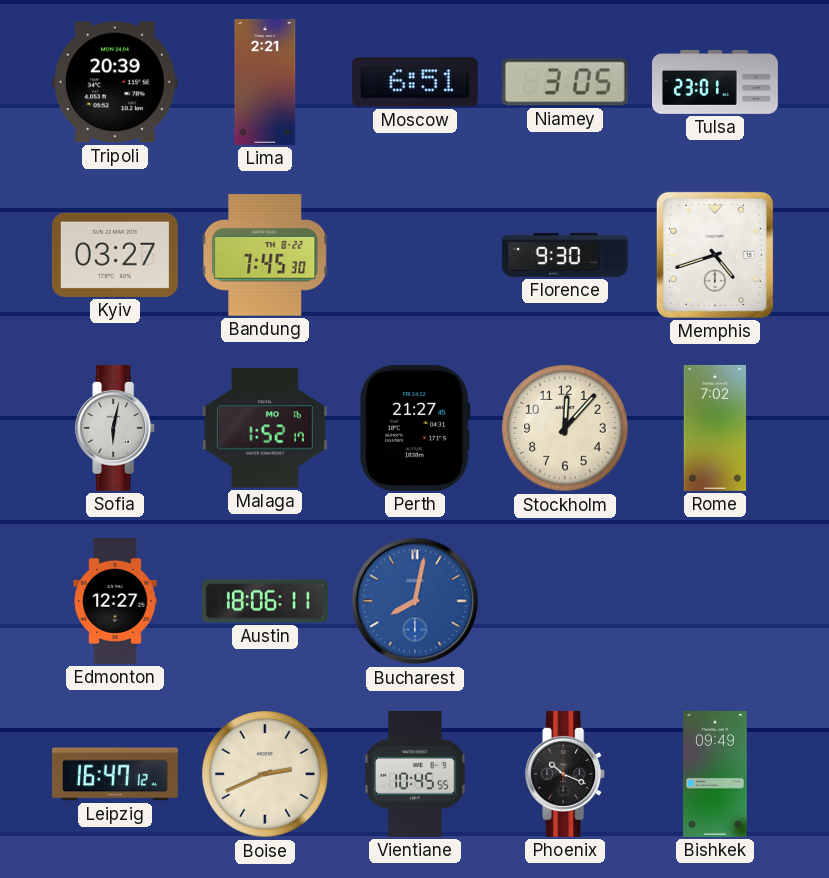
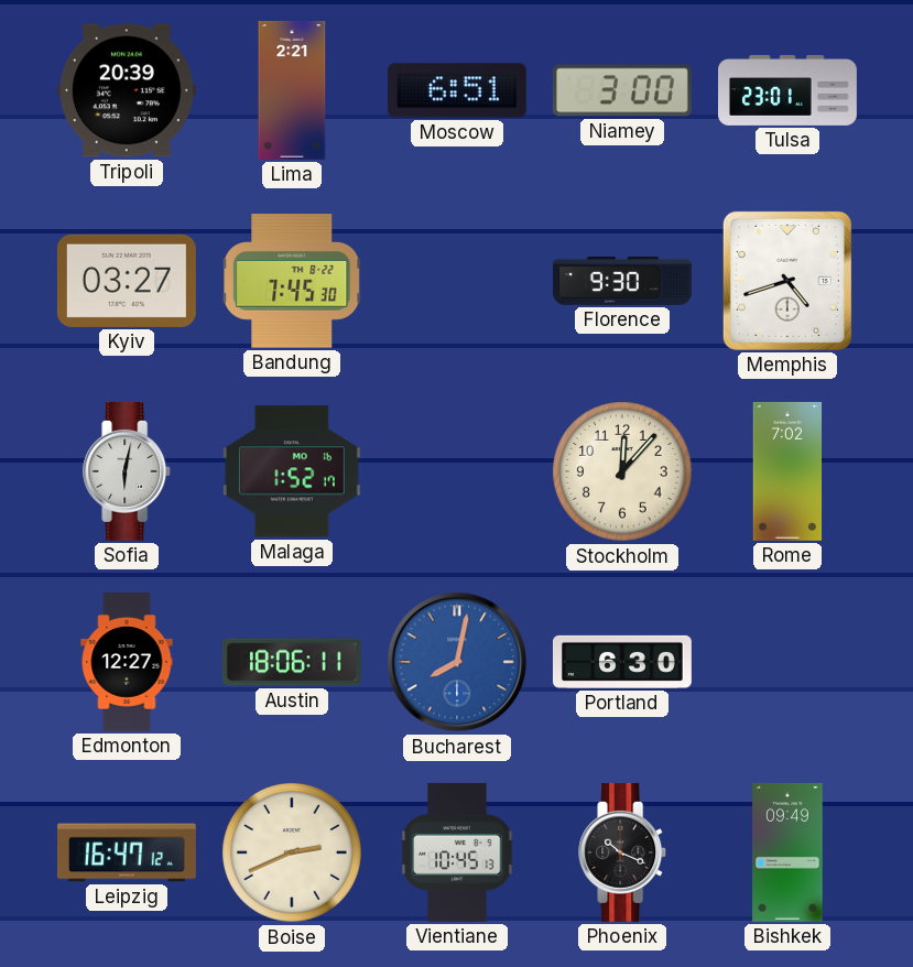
Niamey: 3:05 -> 3:00
Perth: 21:27 -> none
Portland: none -> 6:30
Vientiane: 10:45:55 -> 10:45:13
